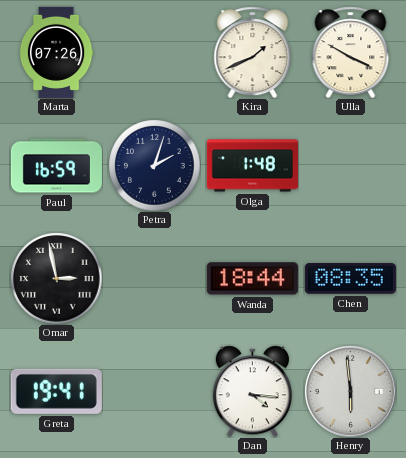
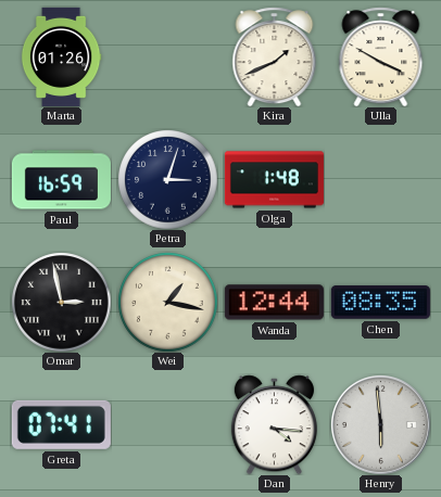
Marta: 07:26 -> 01:26
Petra: 2:03 -> 3:03
Wei: none -> 1:17
Wanda: 18:44 -> 12:44
Greta: 19:41 -> 07:41
